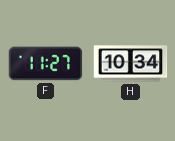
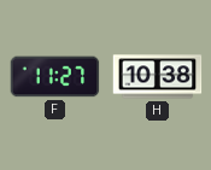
H: 10:34 -> 10:38
